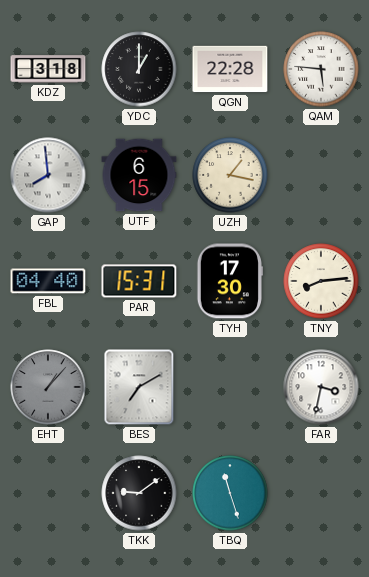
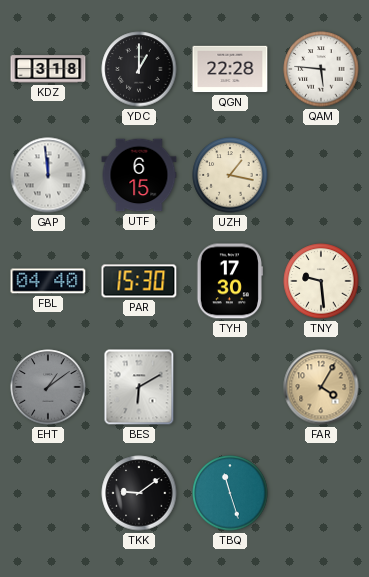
GAP: 7:59 -> 11:59
PAR: 15:31 -> 15:30
TNY: 8:14 -> 9:29
EHT: 1:07 -> 1:09
BES: 7:10 -> 6:10
FAR: 3:32 -> 4:05
FAR dial: white -> champagne
